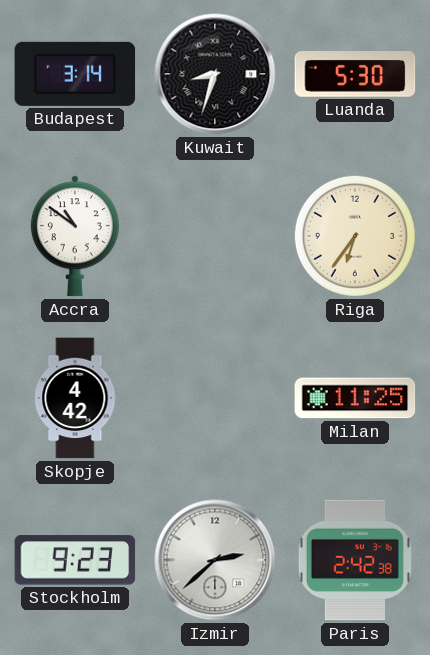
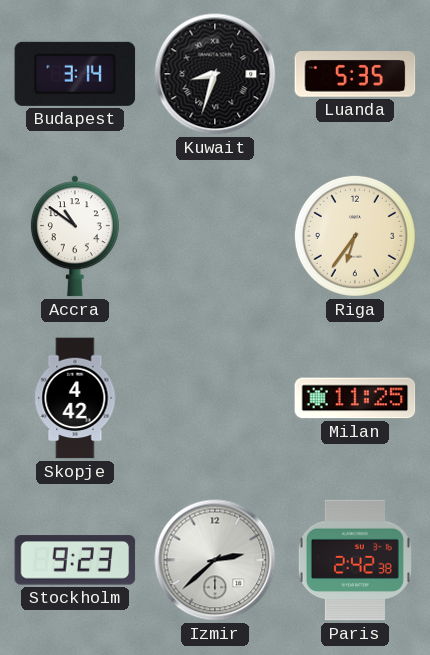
Luanda: 5:30 -> 5:35
